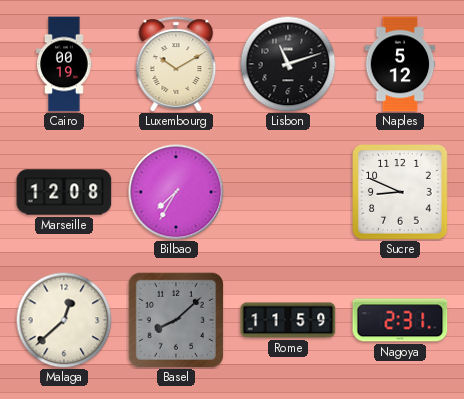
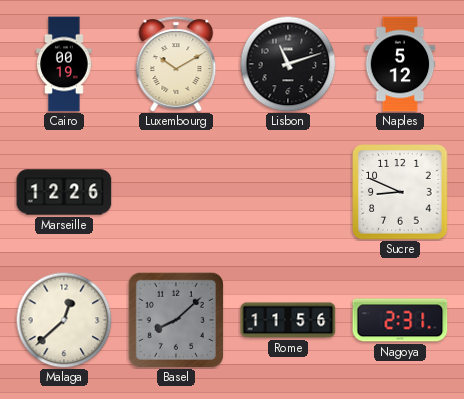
Marseille: 12:08 -> 12:26
Bilbao: 7:35 -> none
Rome: 11:59 -> 11:56
